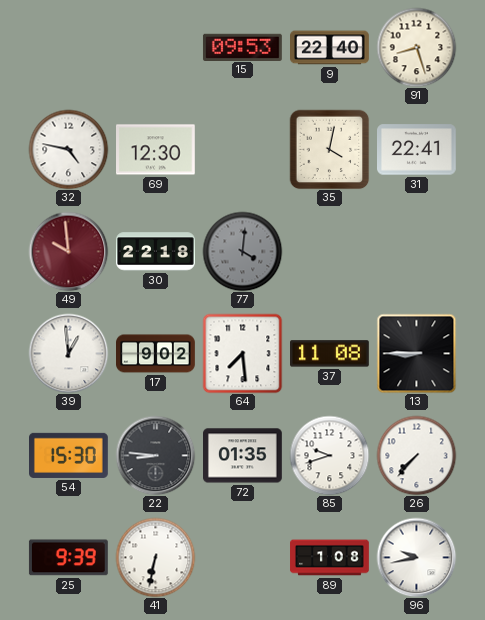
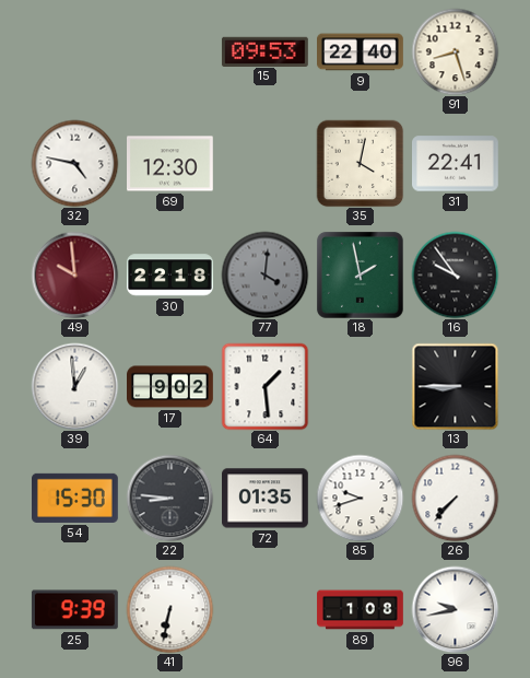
18: none -> 1:58
16: none -> 9:54
64: 7:29 -> 1:29
37: 11:08 -> none
